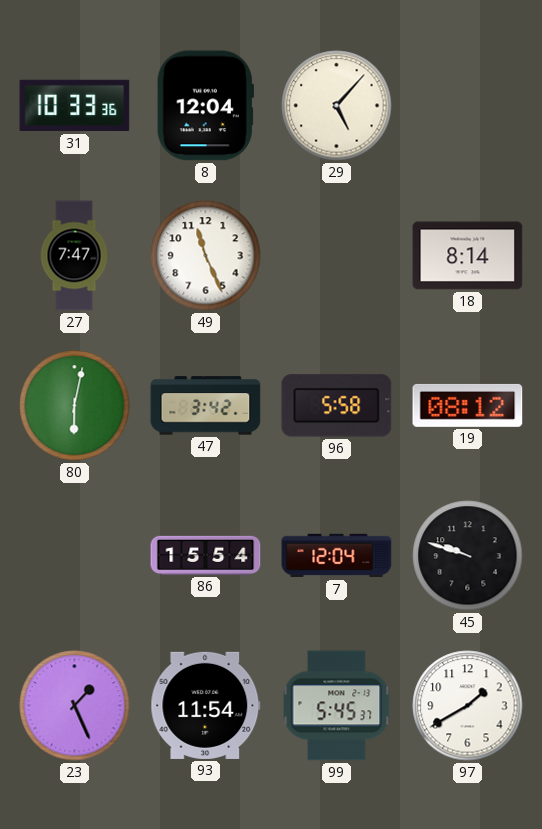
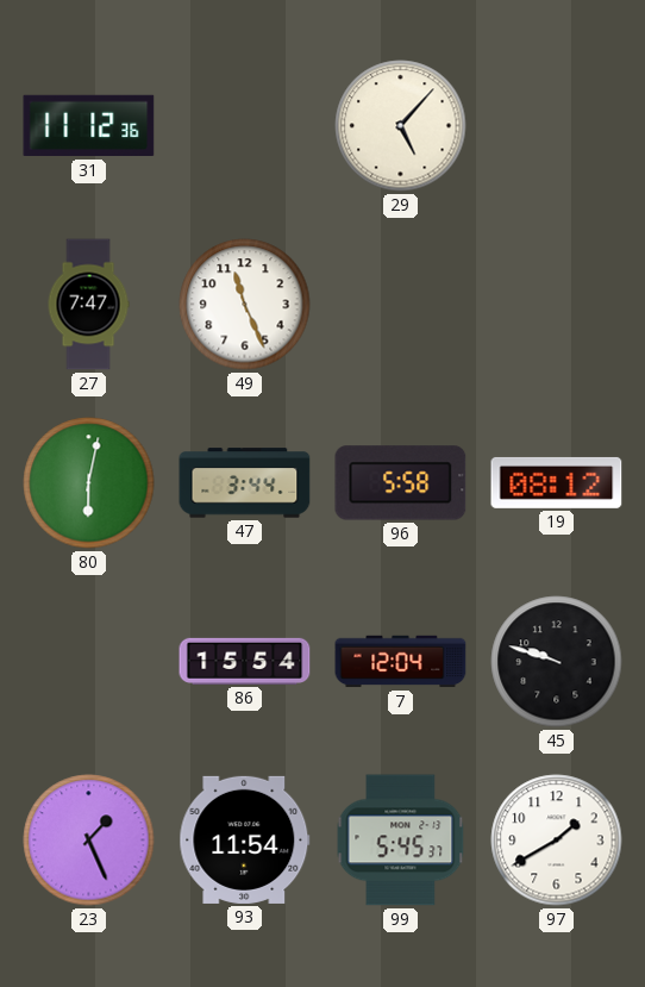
31: 10:33 -> 11:12
8: 12:04 -> none
18: 8:14 -> none
47: 3:42 -> 3:44
